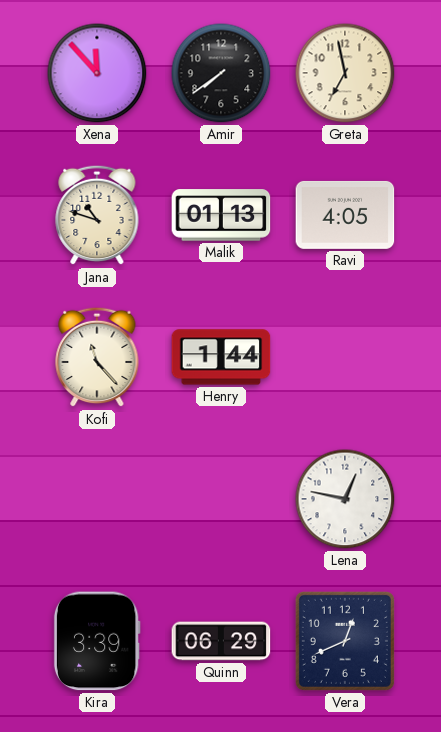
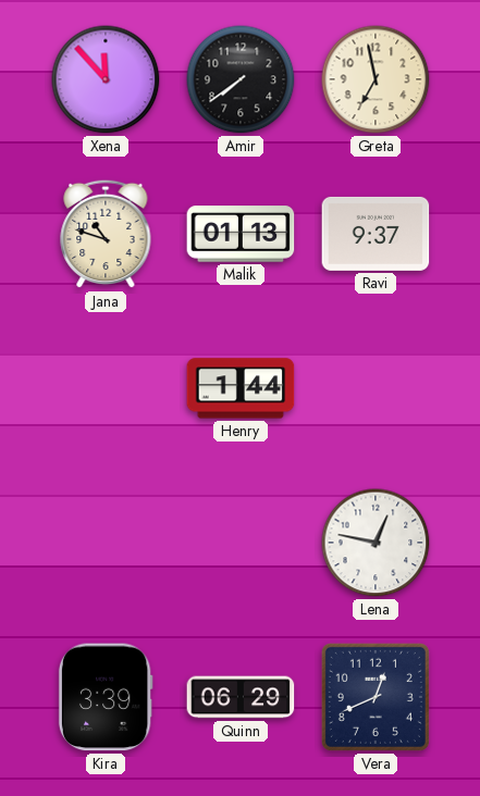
Ravi: 4:05 -> 9:37
Kofi: 11:23 -> none
